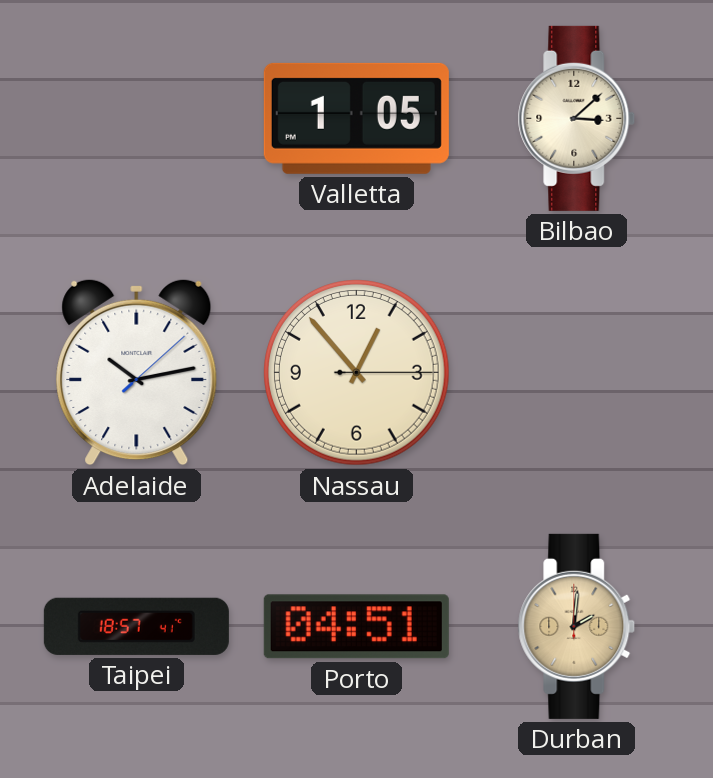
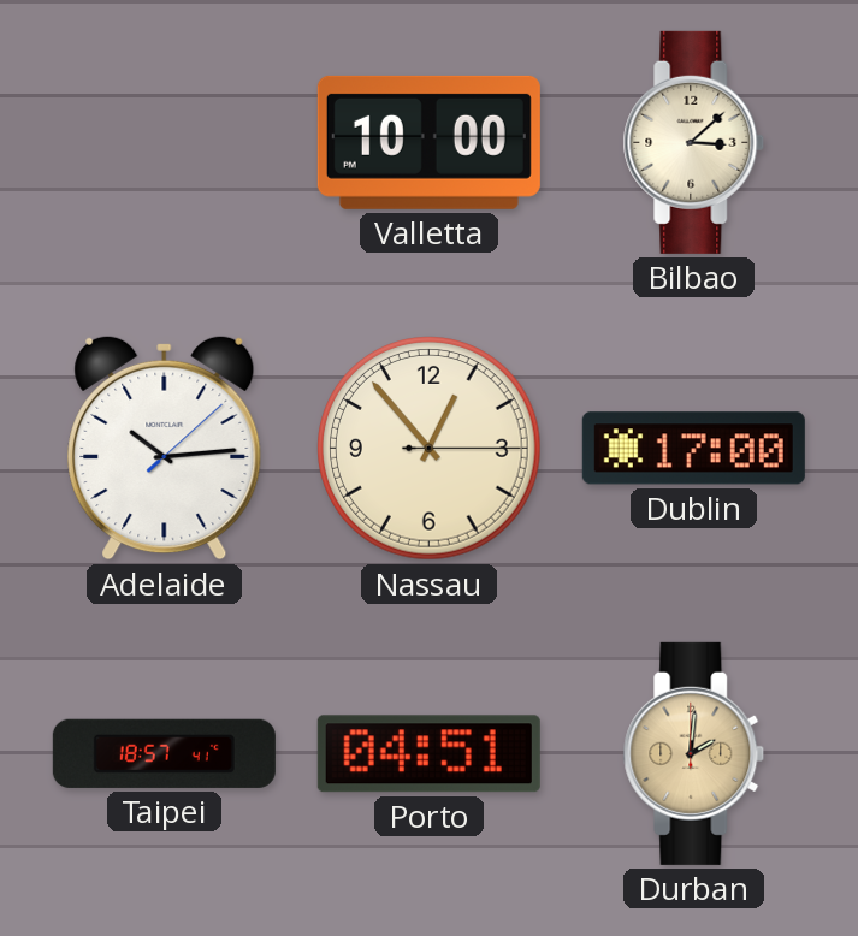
Valletta: 1:05 -> 10:00
Adelaide: 10:13 -> 10:14
Dublin: none -> 17:00
